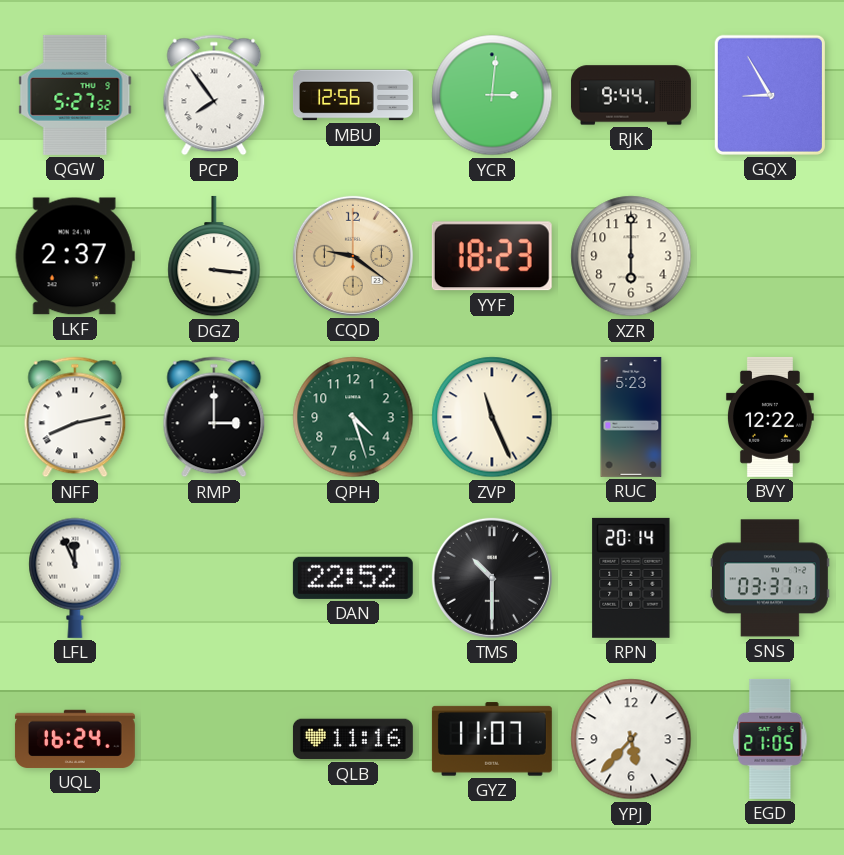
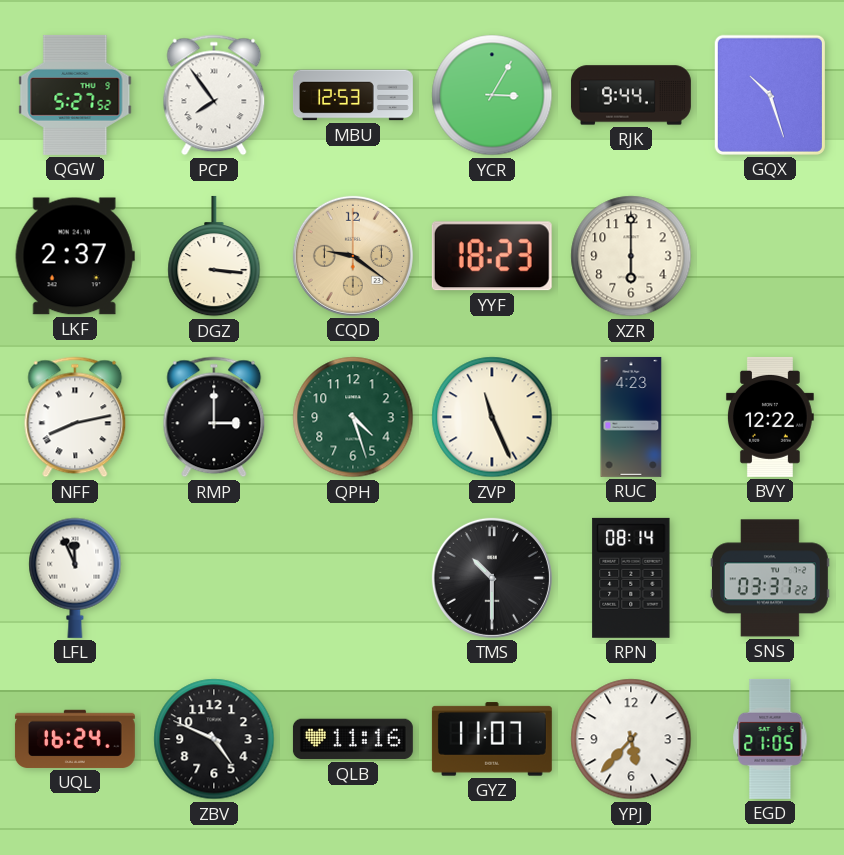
MBU: 12:56 -> 12:53
YCR: 3:01 -> 3:05
GQX: 8:55 -> 10:27
RUC: 5:23 -> 4:23
DAN: 22:52 -> none
RPN: 20:14 -> 08:14
SNS: 03:37:17 -> 03:37:22
ZBV: none -> 4:49
